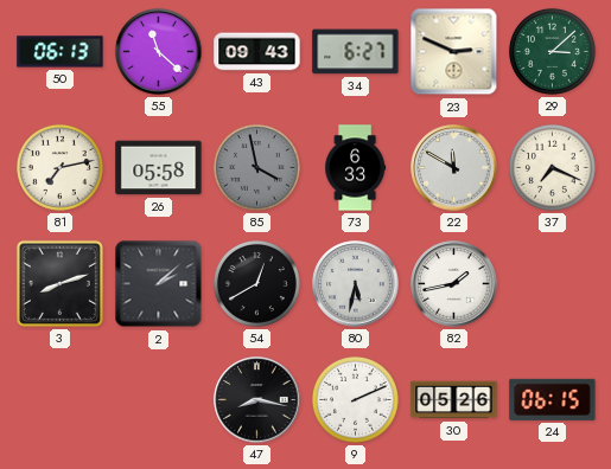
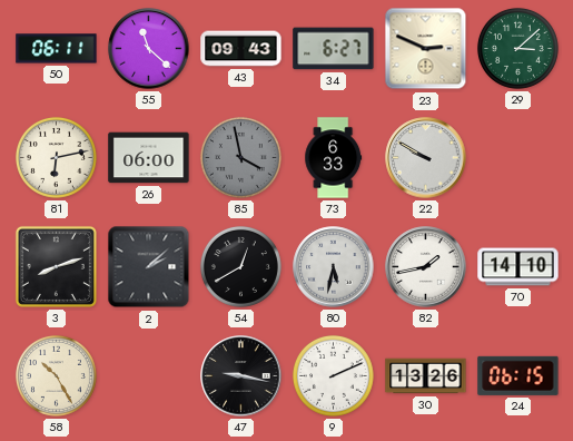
50: 06:13 -> 06:11
81: 7:13 -> 6:13
26: 05:58 -> 06:00
22: 11:50 -> 9:50
37: 7:19 -> none
70: none -> 14:10
58: none -> 10:25
47: 8:17 -> 9:17
30: 05:26 -> 13:26
